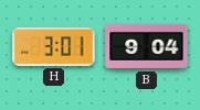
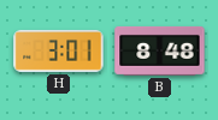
B: 9:04 -> 8:48
